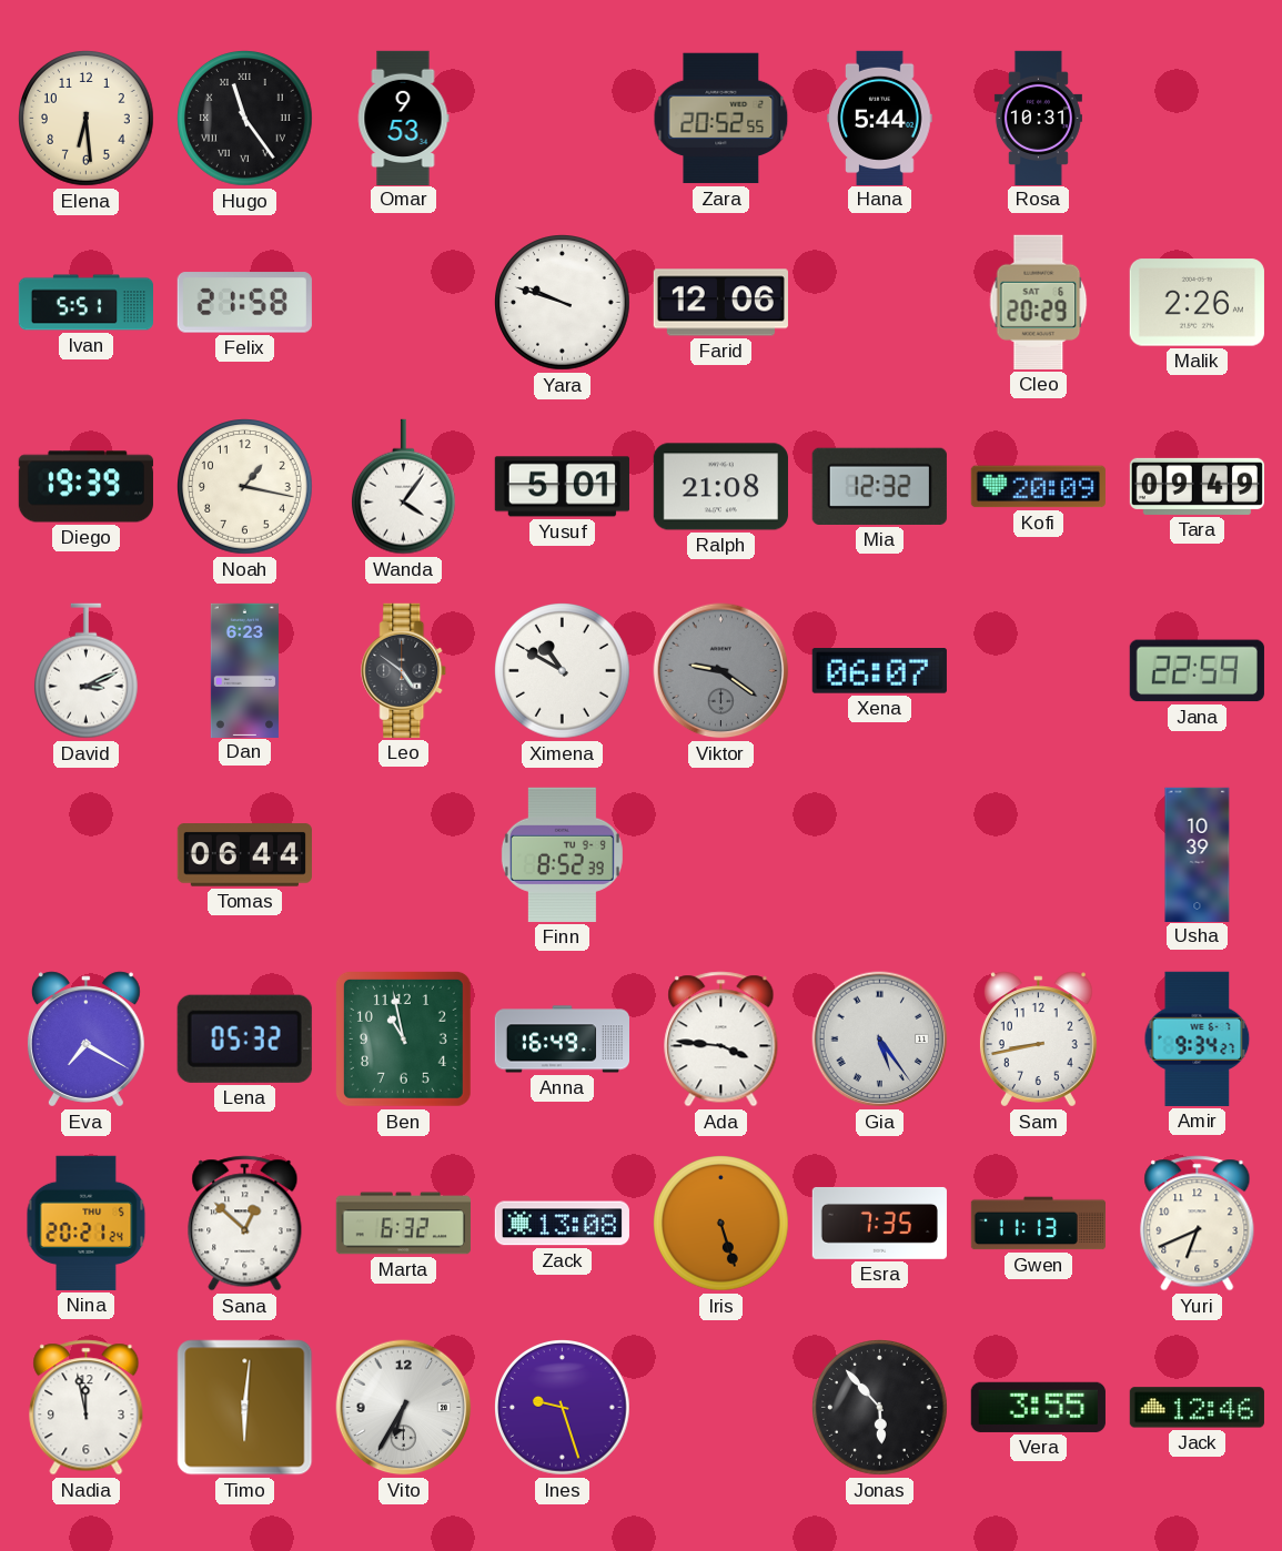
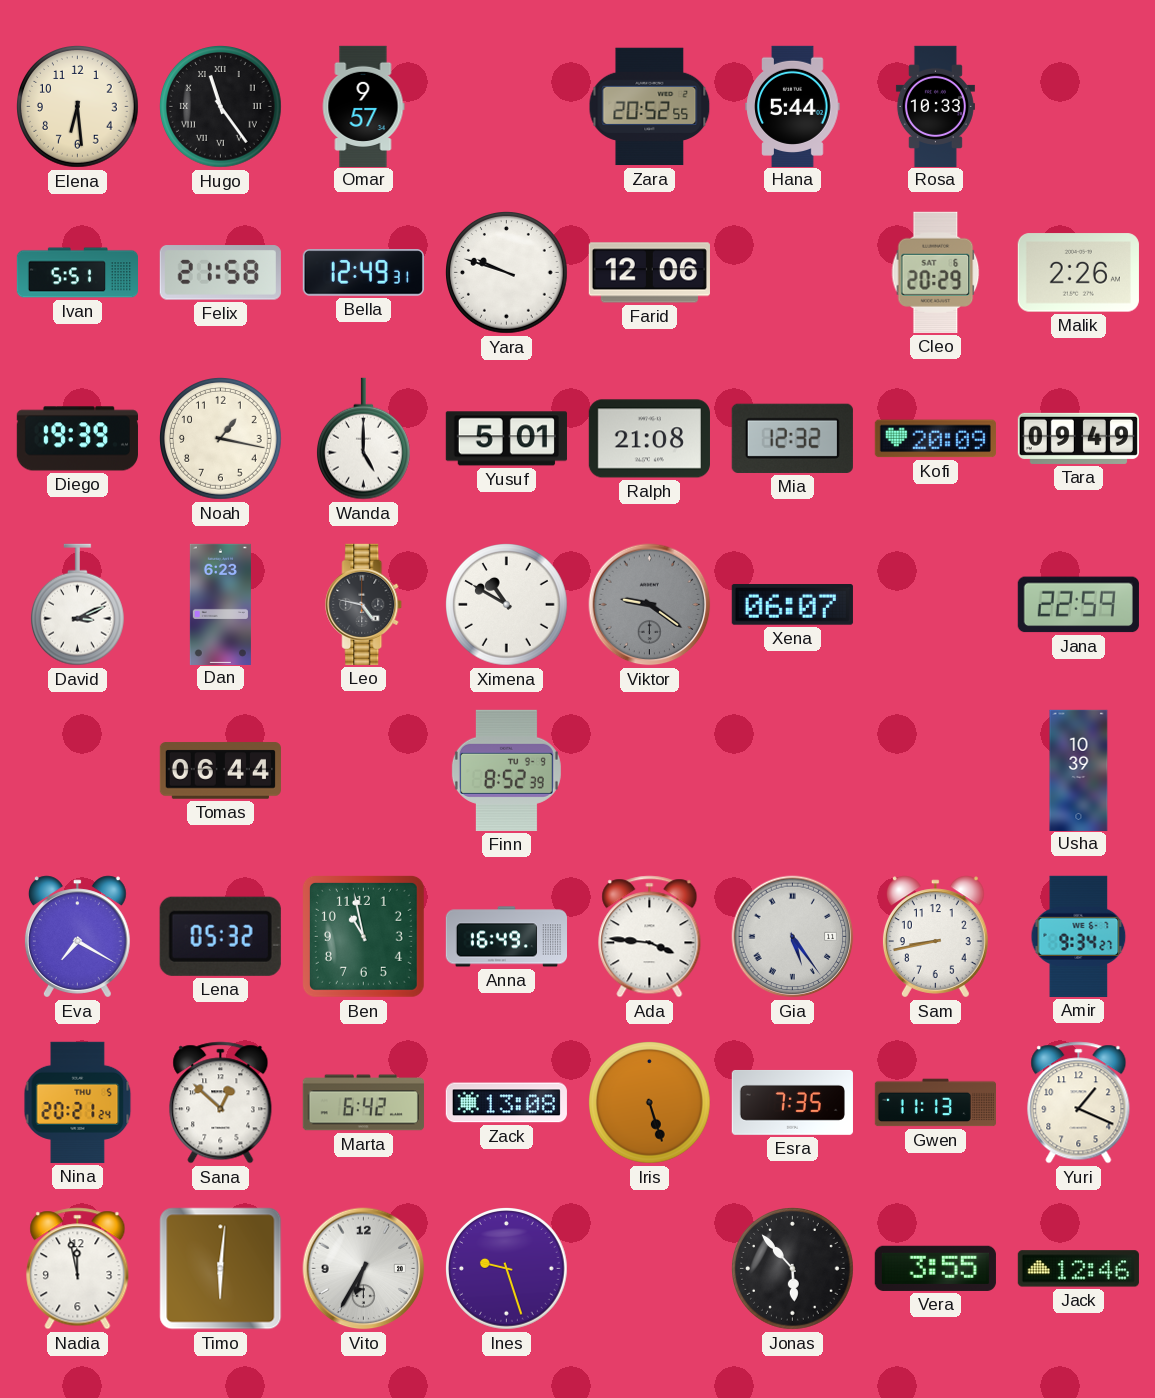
Omar: 9:53 -> 9:57
Rosa: 10:31 -> 10:33
Bella: none -> 12:49
Wanda: 4:06 -> 5:00
Leo: 4:51 -> 4:47
Marta: 6:32 -> 6:42
Yuri: 6:41 -> 1:19
